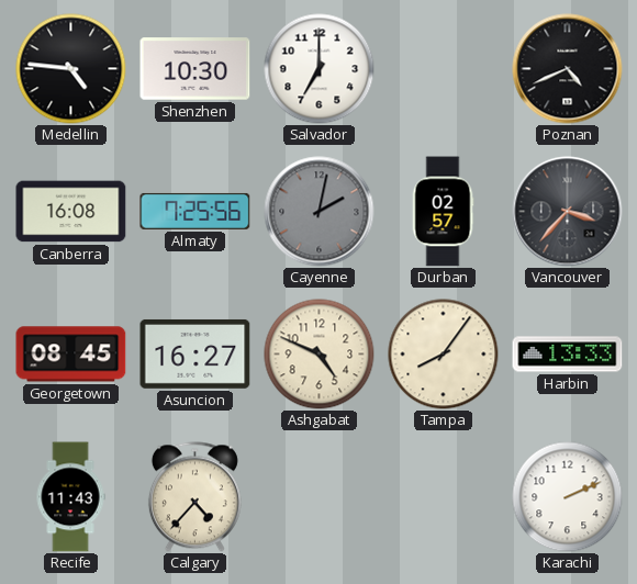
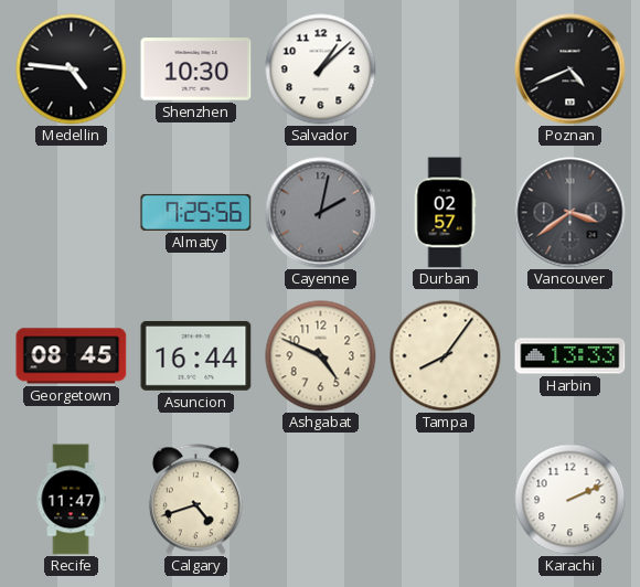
Salvador: 7:00 -> 1:08
Canberra: 16:08 -> none
Vancouver: 3:37 -> 3:39
Asuncion: 16:27 -> 16:44
Recife: 11:43 -> 11:47
Calgary: 4:37 -> 4:42
